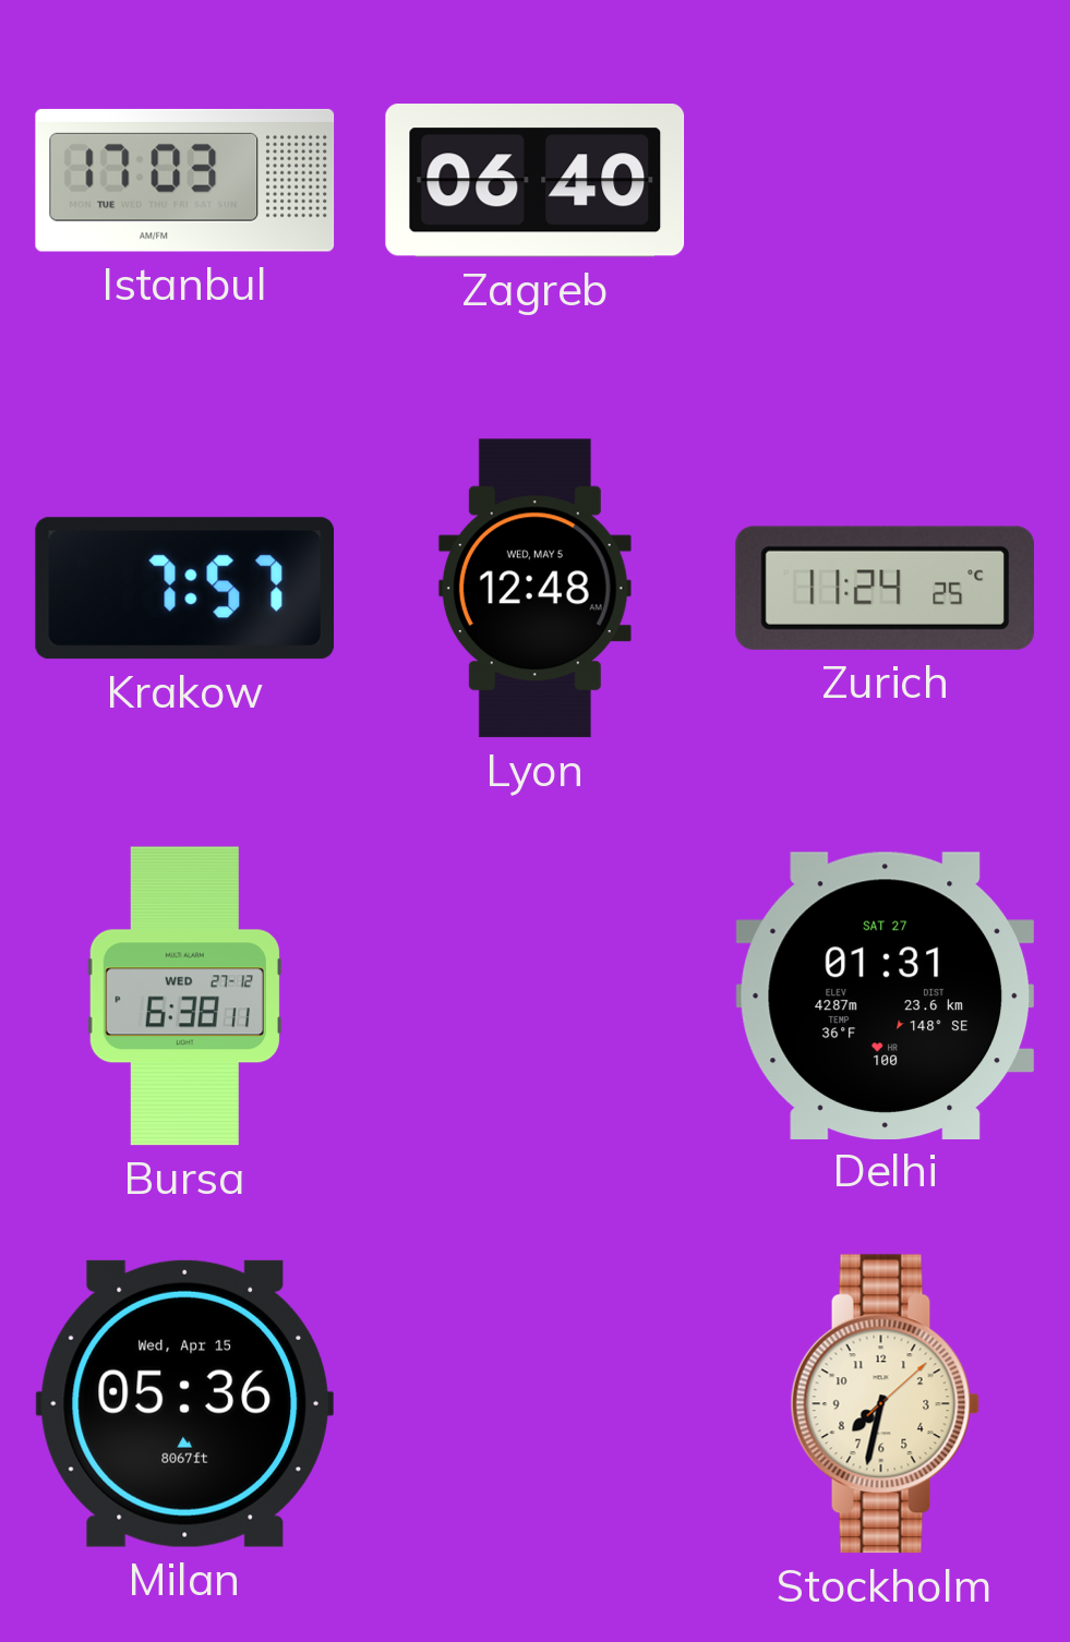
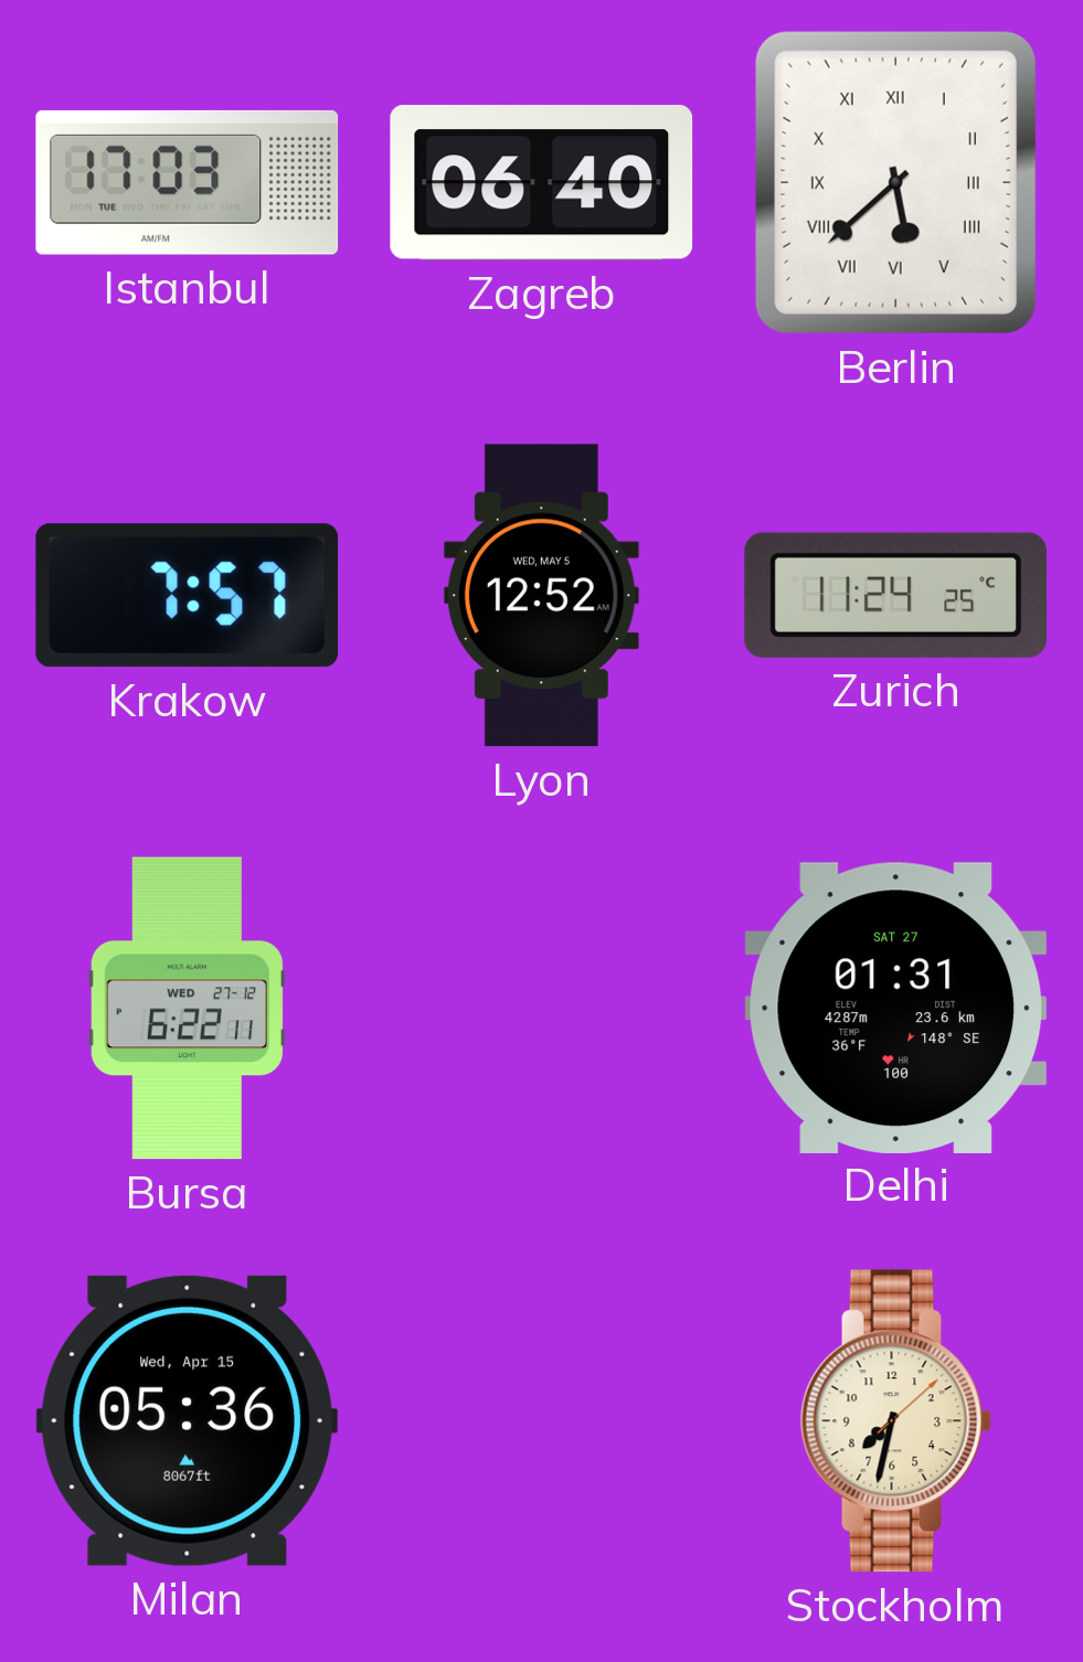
Berlin: none -> 5:38
Lyon: 12:48 -> 12:52
Bursa: 6:38 -> 6:22
